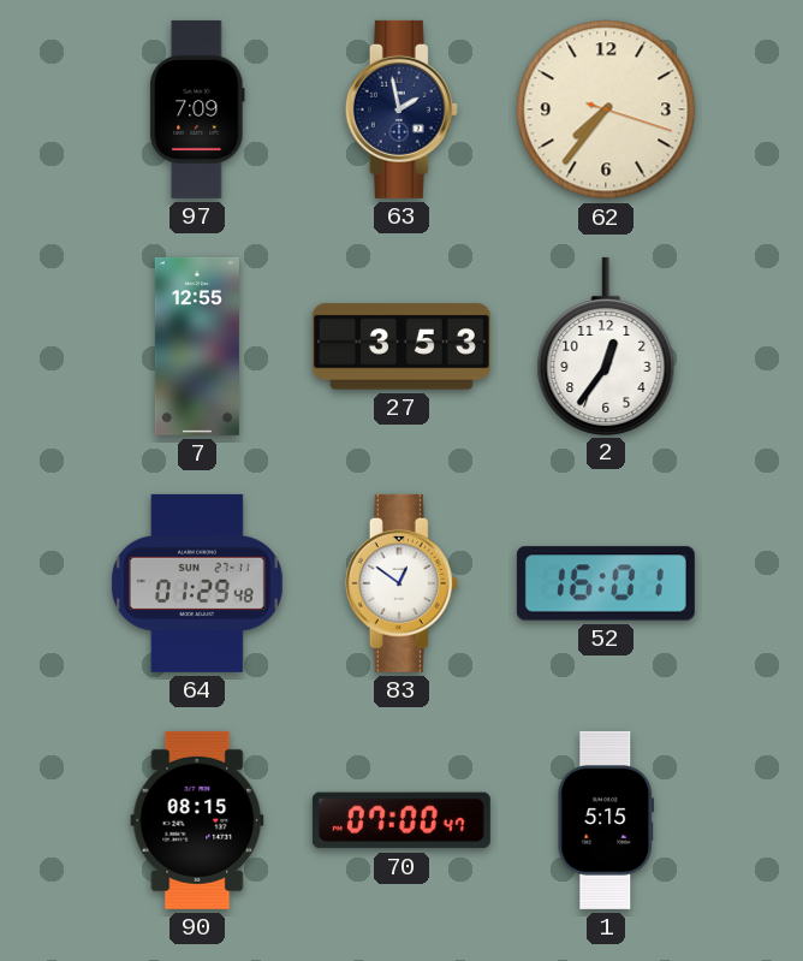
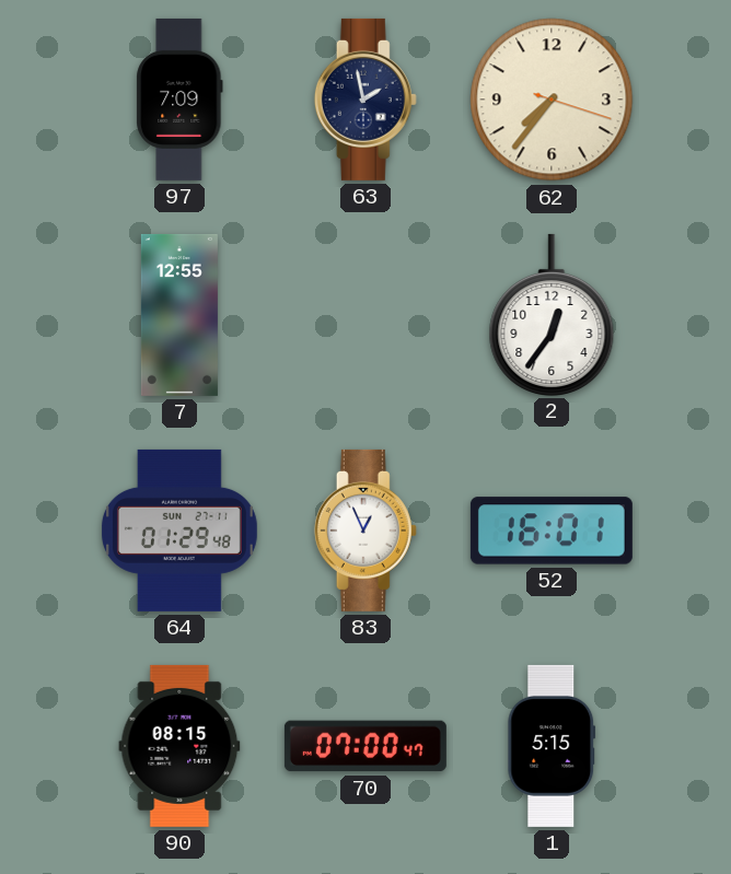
27: 3:53 -> none
83: 12:51 -> 12:56
